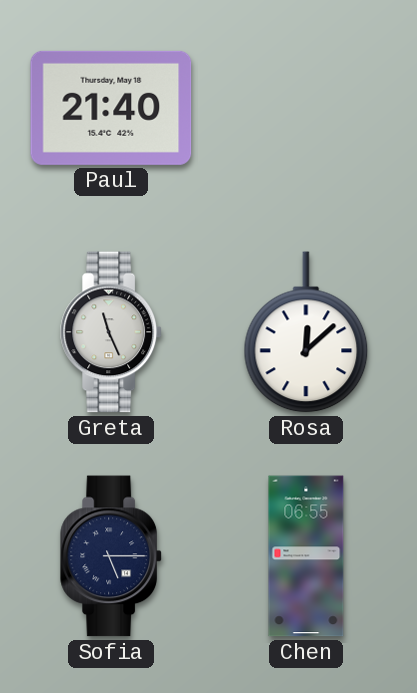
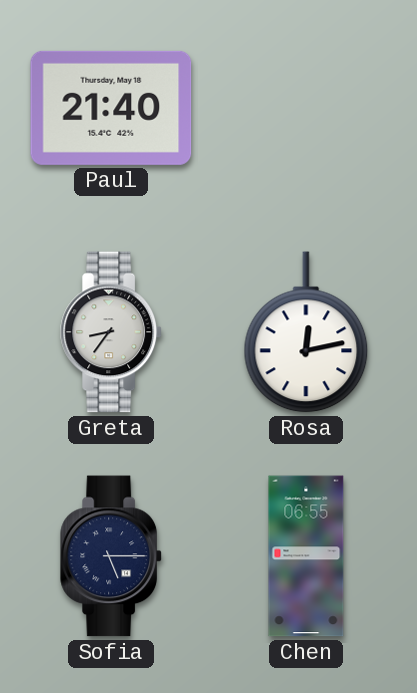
Greta: 11:26 -> 8:36
Rosa: 12:08 -> 12:13
